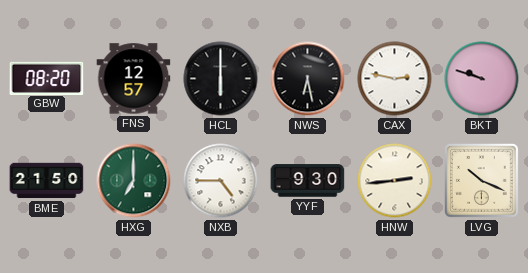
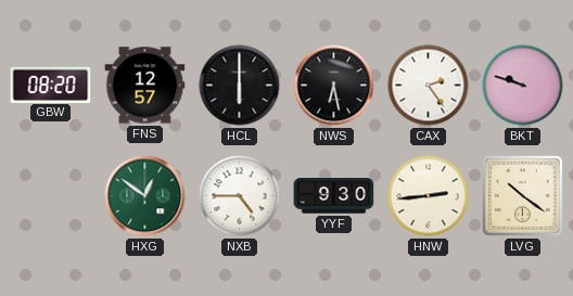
CAX: 2:47 -> 2:24
BME: 21:50 -> none
HXG: 7:00 -> 12:51
LVG: 10:19 -> 10:21
